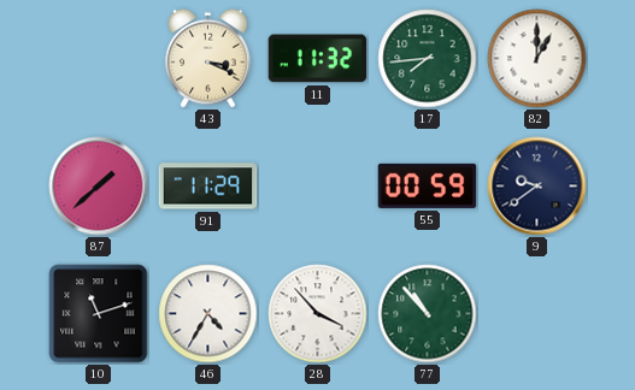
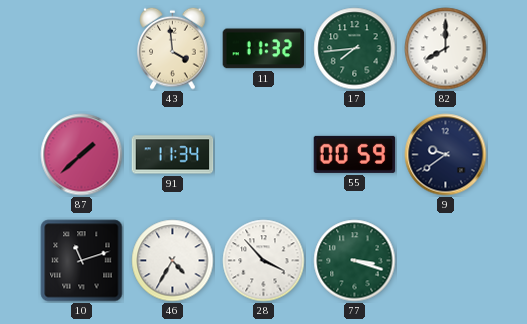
43: 3:19 -> 3:59
82: 1:00 -> 8:00
91: 11:29 -> 11:34
77: 10:53 -> 3:18
